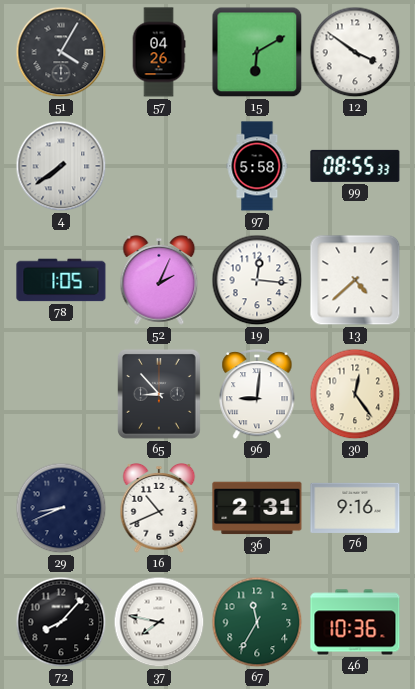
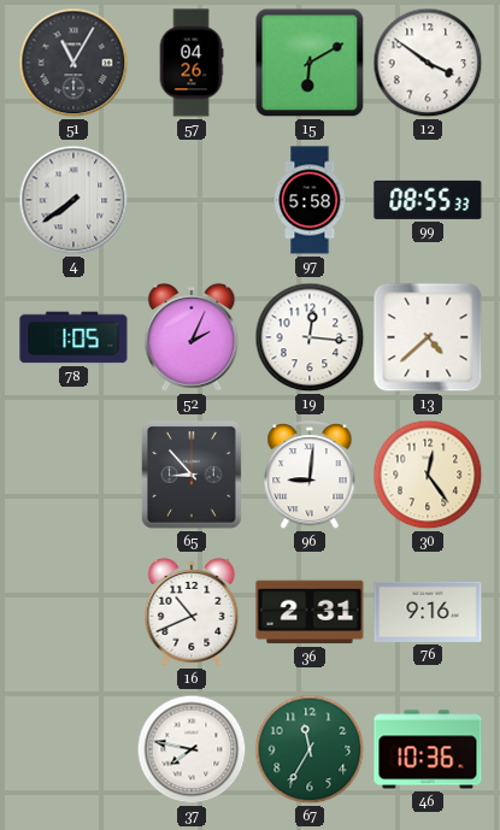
51: 4:05 -> 11:05
29: 8:41 -> none
72: 8:07 -> none
